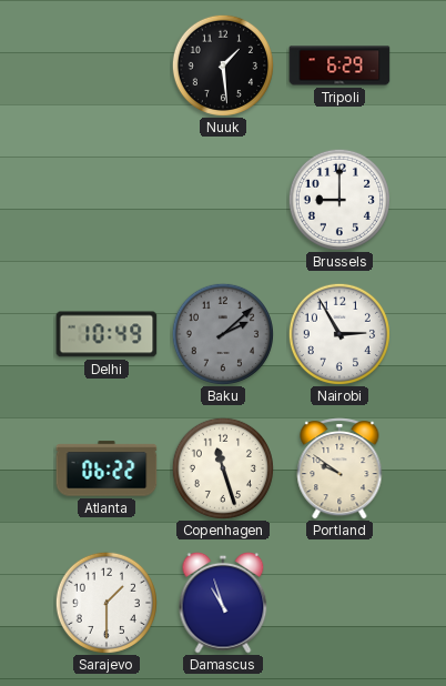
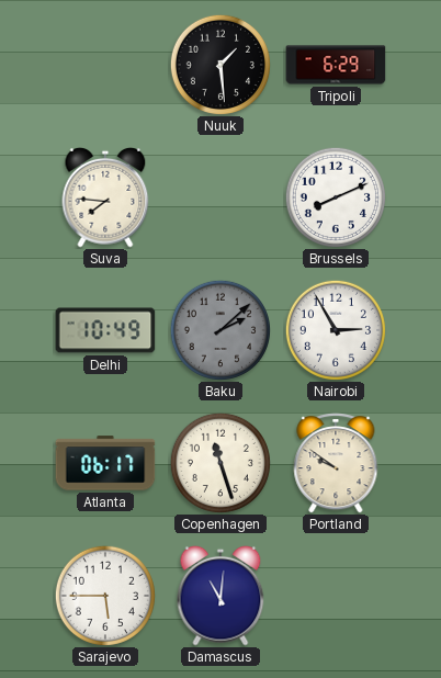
Suva: none -> 7:46
Brussels: 9:00 -> 8:11
Atlanta: 06:22 -> 06:17
Sarajevo: 1:30 -> 5:45
Damascus: 10:57 -> 11:01
